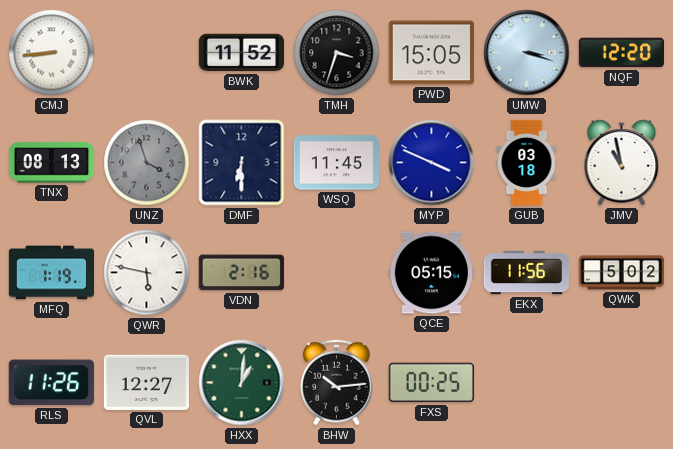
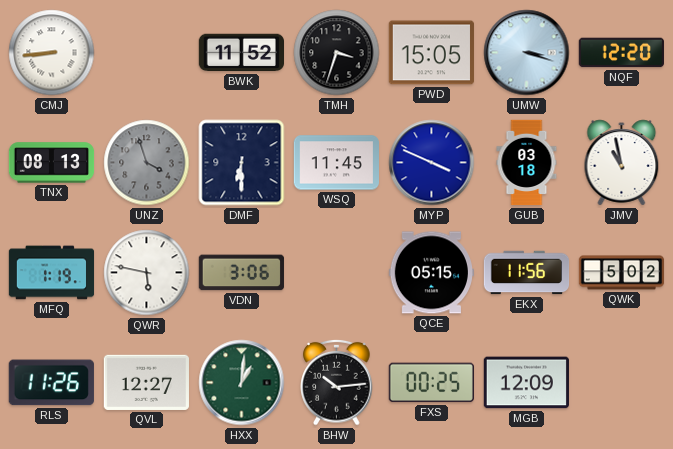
VDN: 2:16 -> 3:06
MGB: none -> 12:09
